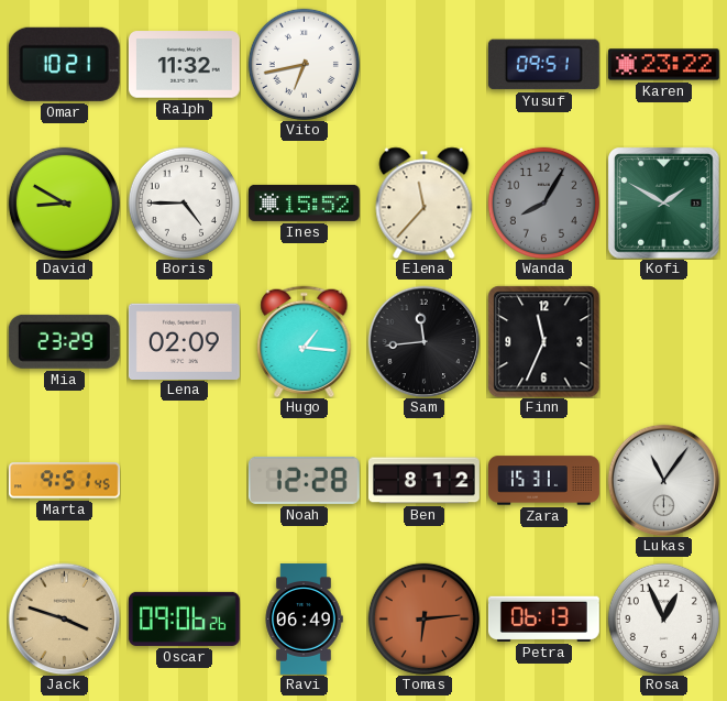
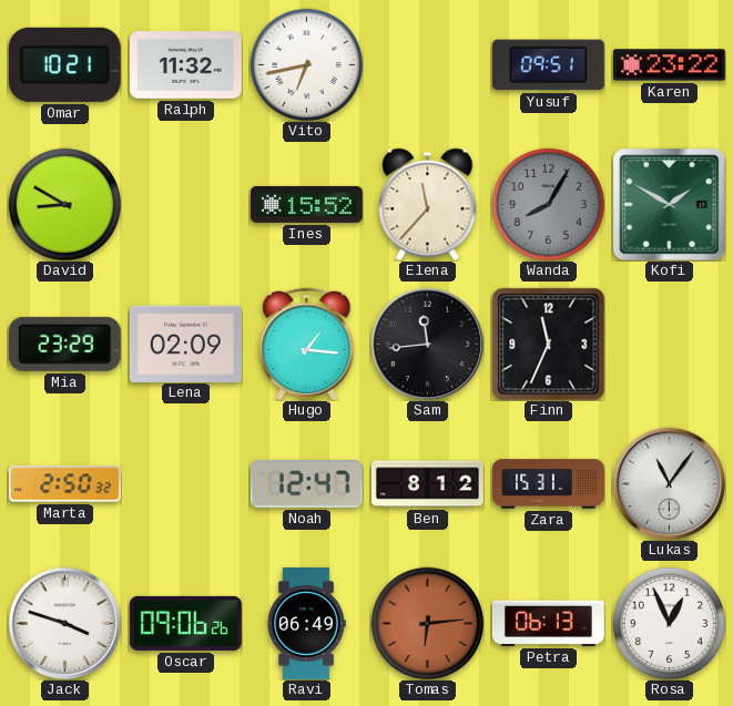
Boris: 4:45 -> none
Marta: 9:51 -> 2:50
Noah: 12:28 -> 12:47
Jack dial: champagne -> white
